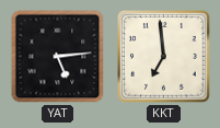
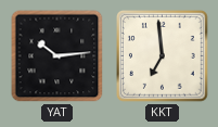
YAT: 5:14 -> 10:14
